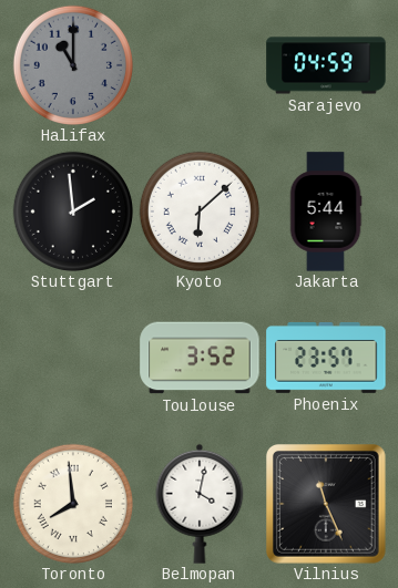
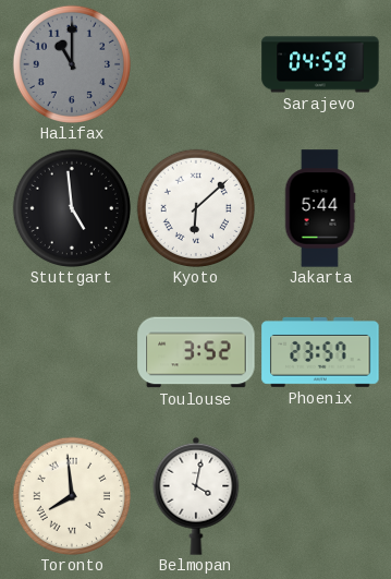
Stuttgart: 1:59 -> 4:59
Vilnius: 11:26 -> none
